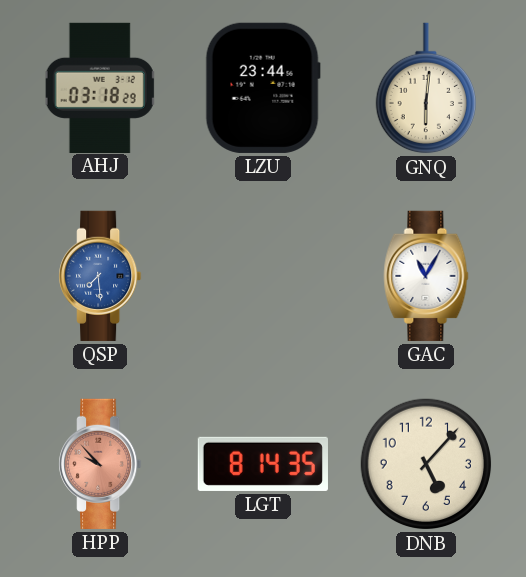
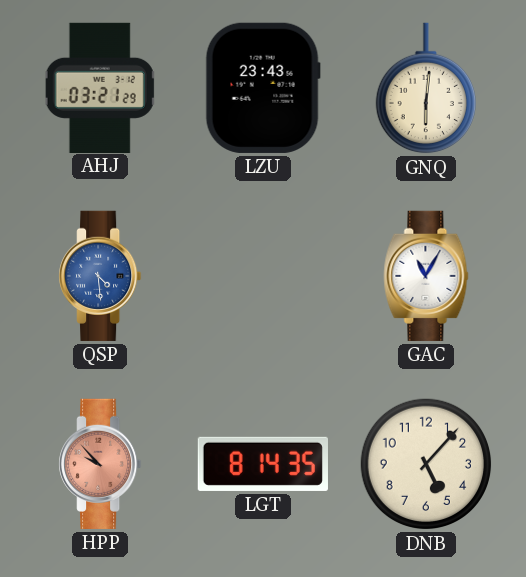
AHJ: 03:18 -> 03:21
LZU: 23:44 -> 23:43
QSP: 7:29 -> 4:29
